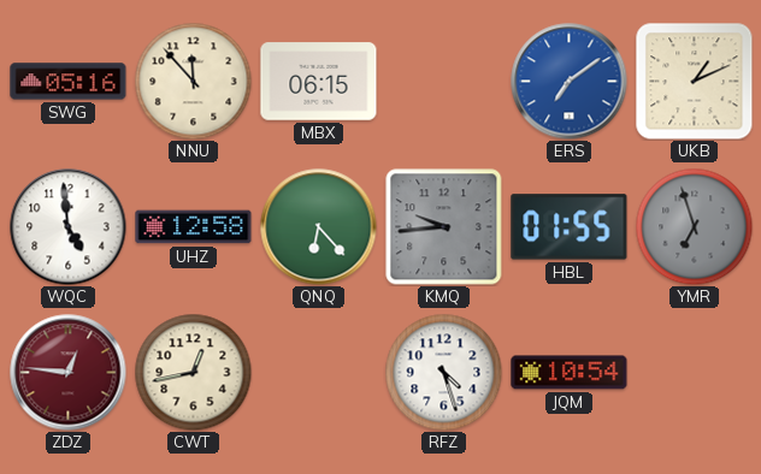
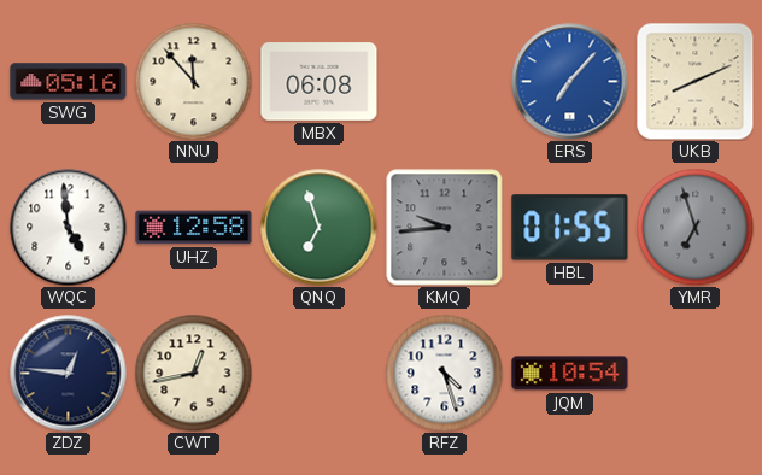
MBX: 06:15 -> 06:08
ERS: 7:09 -> 7:07
UKB: 1:11 -> 8:11
QNQ: 6:23 -> 6:57
ZDZ dial: burgundy -> navy
